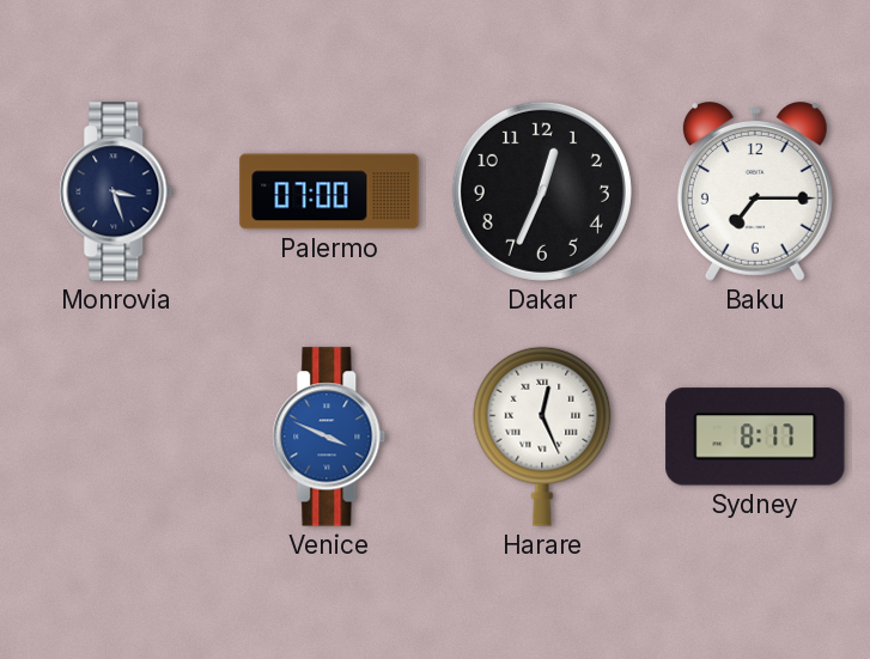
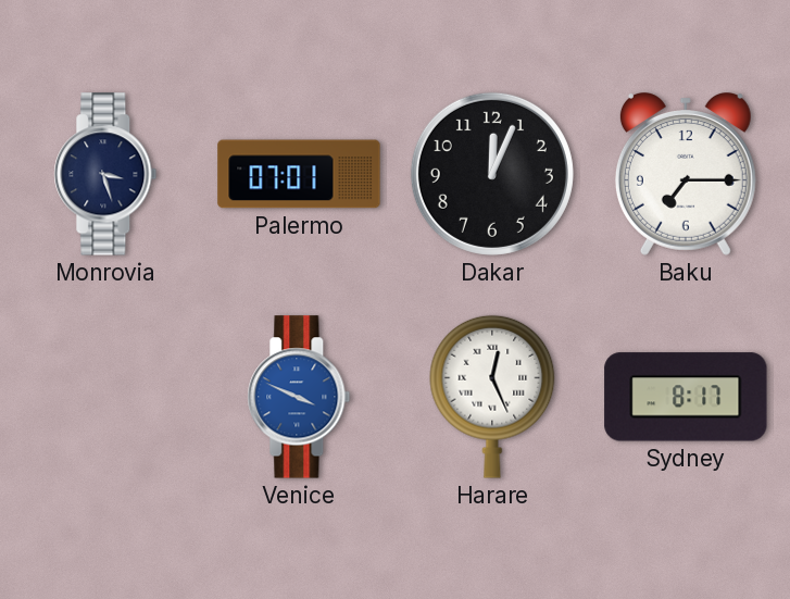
Palermo: 07:00 -> 07:01
Dakar: 12:34 -> 12:04
